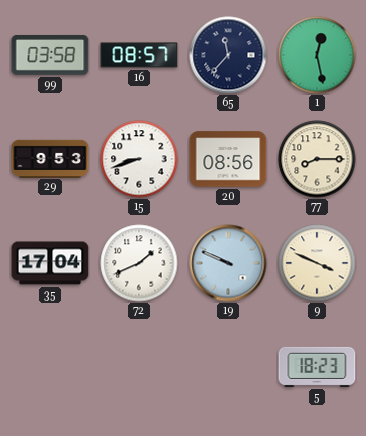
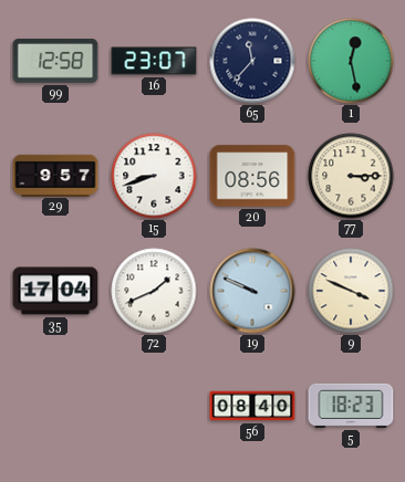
99: 03:58 -> 12:58
16: 08:57 -> 23:07
29: 9:53 -> 9:57
77: 8:15 -> 3:15
56: none -> 08:40
